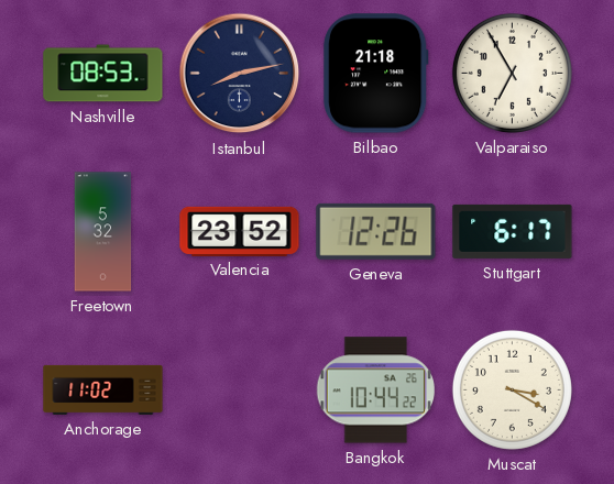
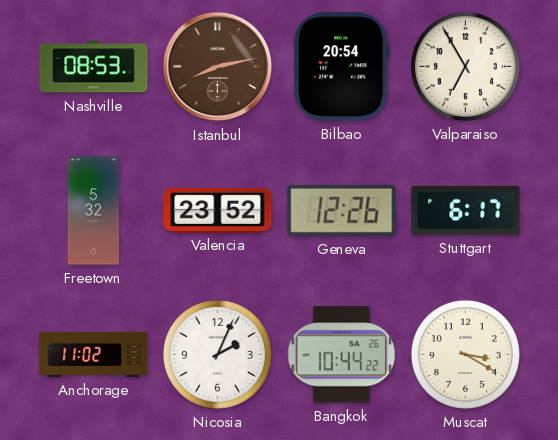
Istanbul dial: navy -> brown
Bilbao: 21:18 -> 20:54
Nicosia: none -> 2:04
